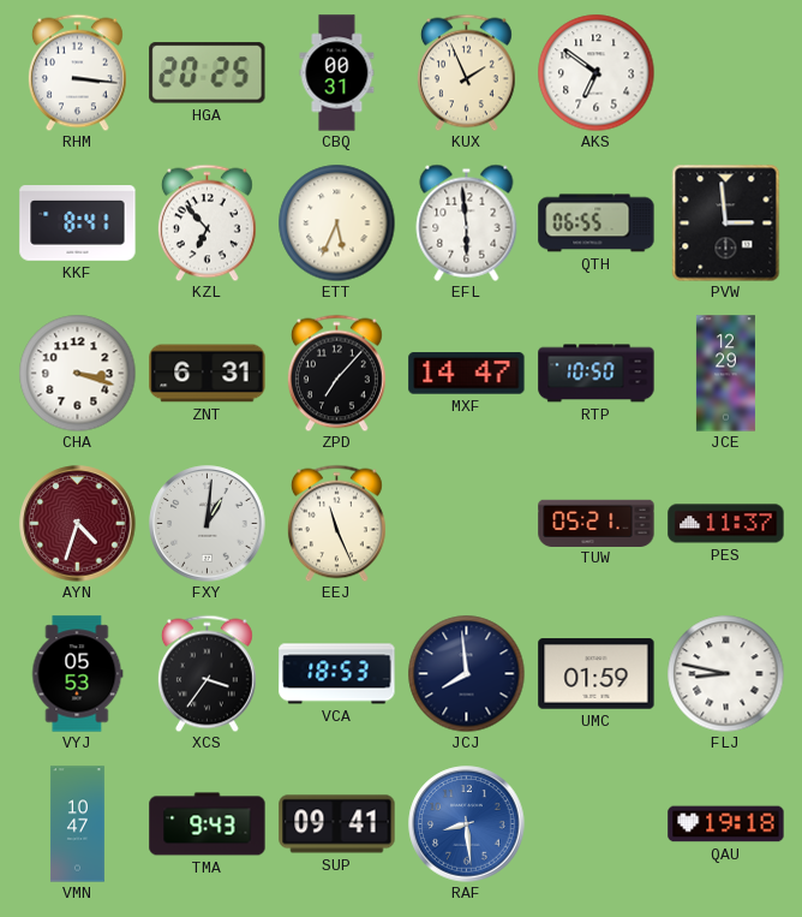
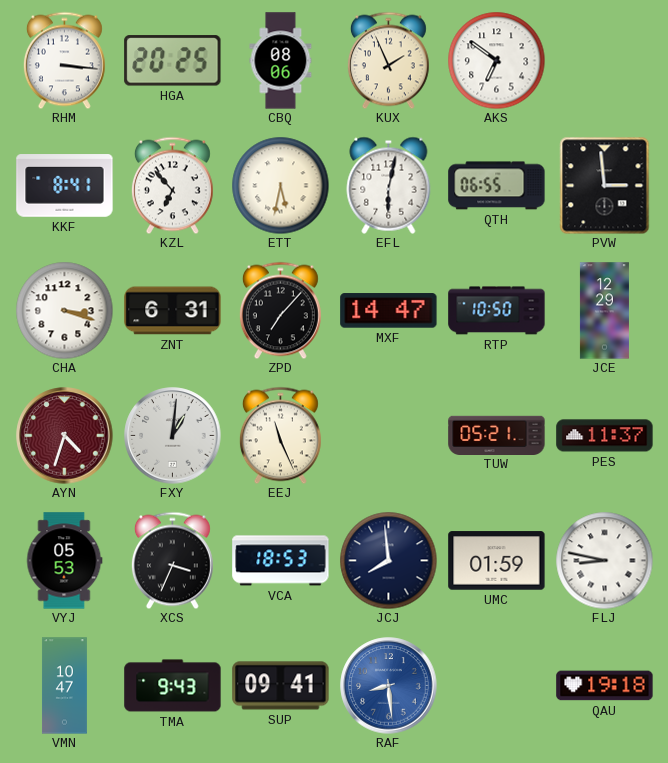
CBQ: 00:31 -> 08:06
ETT: 5:34 -> 5:32
EFL: 5:59 -> 6:02
XCS: 3:36 -> 3:34
